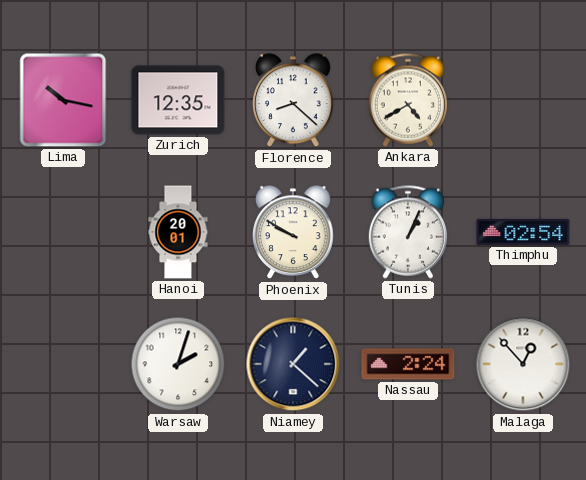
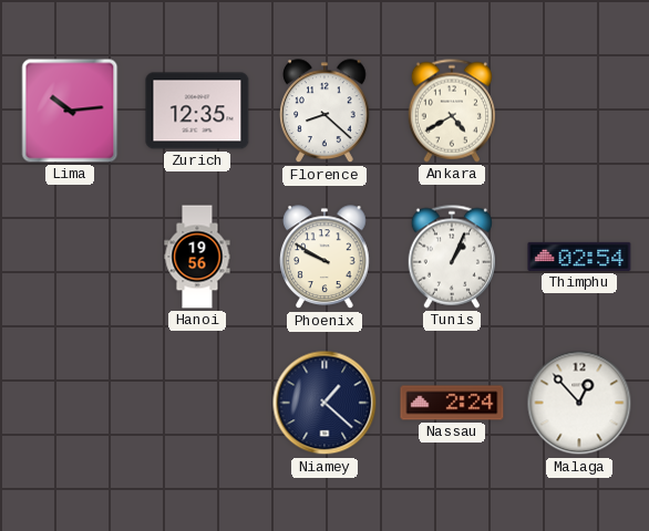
Lima: 10:17 -> 10:14
Hanoi: 20:01 -> 19:56
Warsaw: 2:03 -> none
